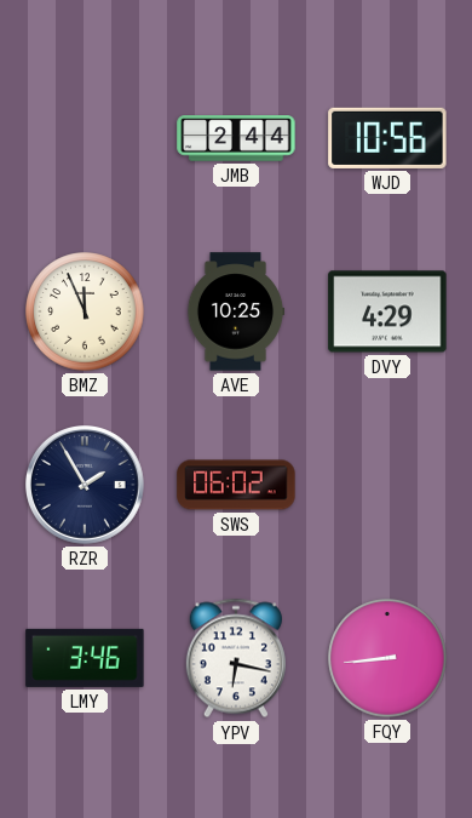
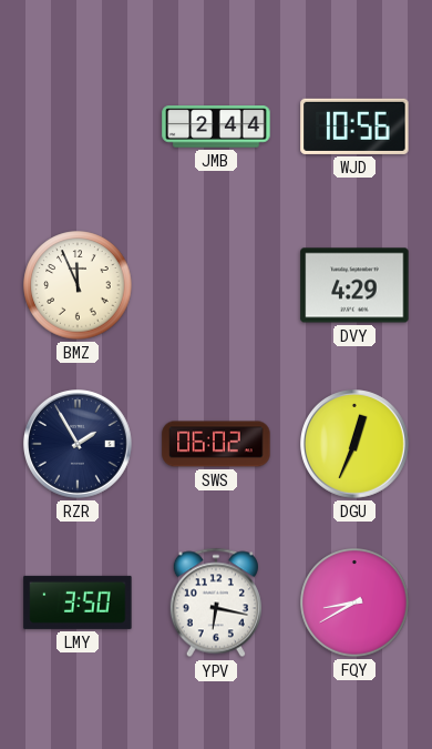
AVE: 10:25 -> none
DGU: none -> 12:34
LMY: 3:46 -> 3:50
FQY: 8:44 -> 8:40
